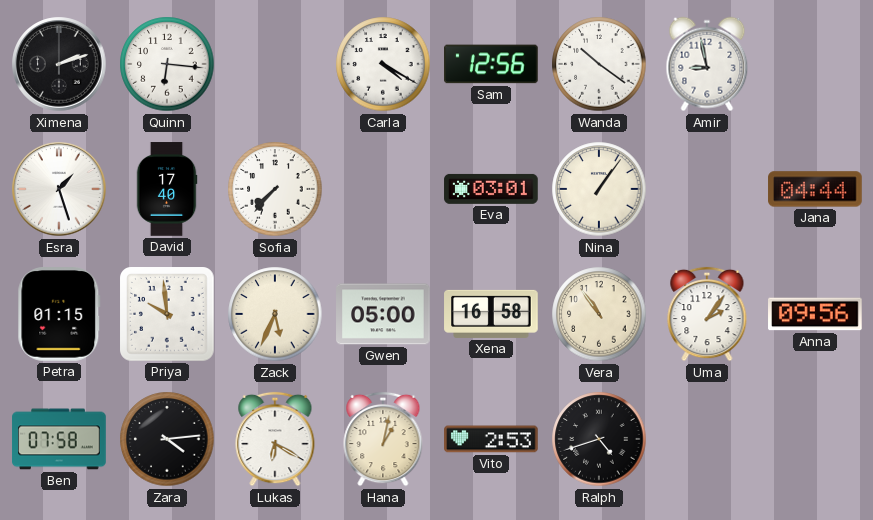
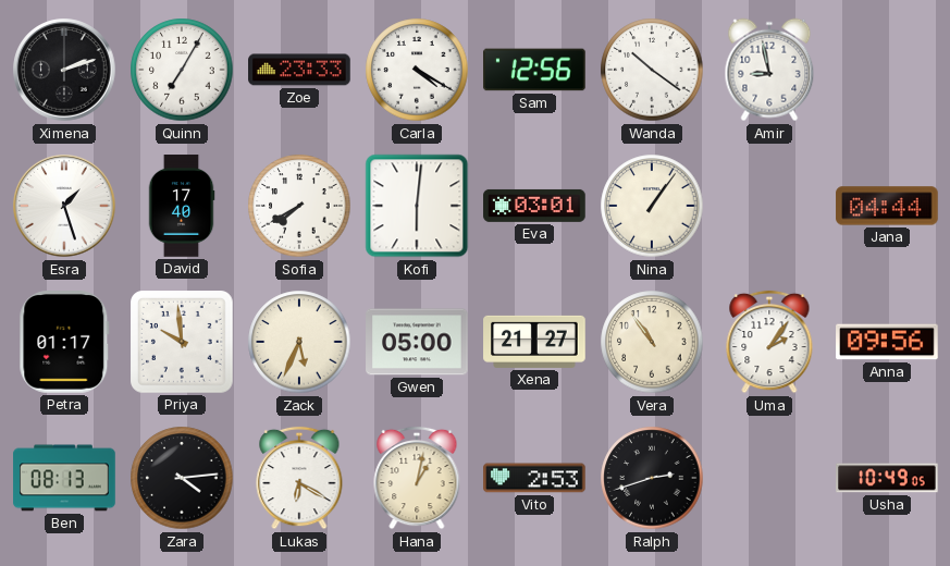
Quinn: 6:16 -> 7:05
Zoe: none -> 23:33
Sofia: 7:37 -> 7:40
Kofi: none -> 6:01
Petra: 01:15 -> 01:17
Xena: 16:58 -> 21:27
Ben: 07:58 -> 08:13
Ralph: 4:42 -> 2:42
Usha: none -> 10:49
